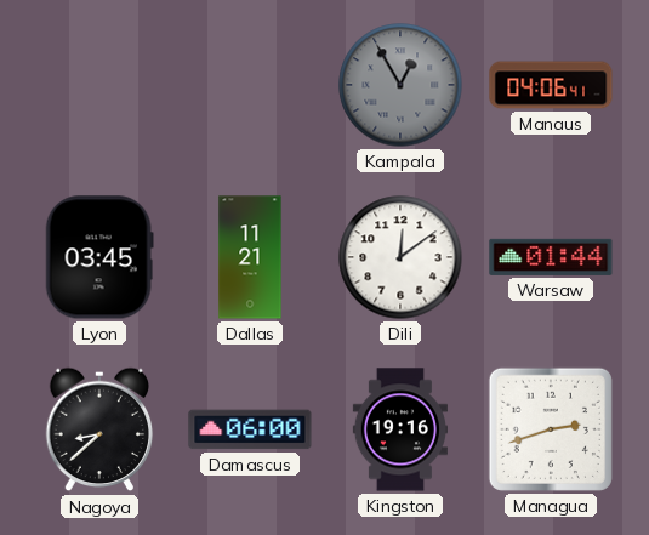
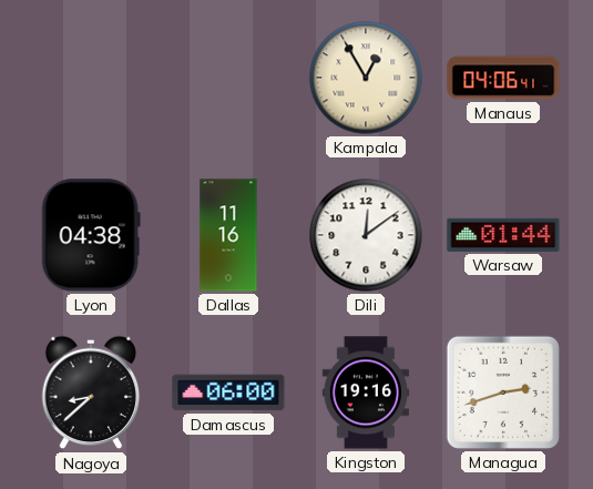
Kampala dial: grey -> cream
Lyon: 03:45 -> 04:38
Dallas: 11:21 -> 11:16
